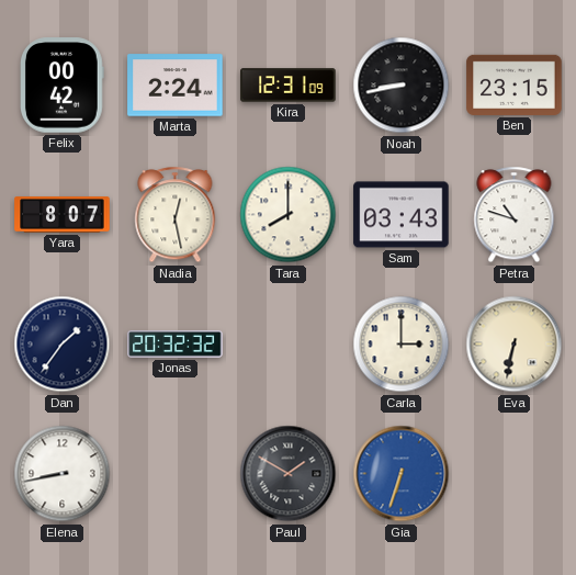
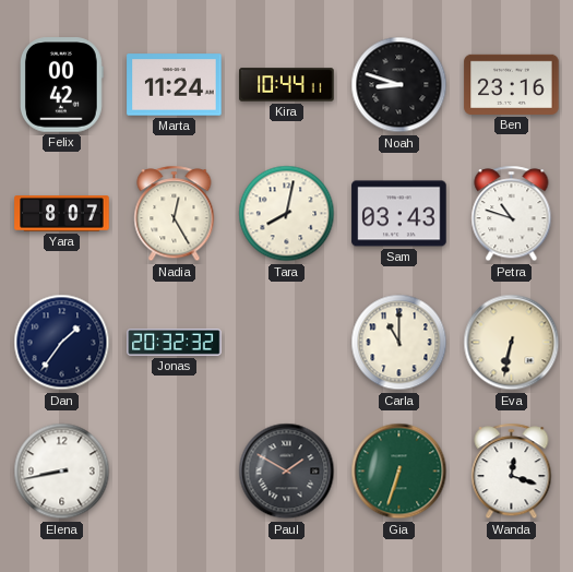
Marta: 2:24 -> 11:24
Kira: 12:31 -> 10:44
Noah: 8:43 -> 8:48
Ben: 23:15 -> 23:16
Nadia: 12:28 -> 12:25
Tara: 8:00 -> 8:02
Carla: 3:00 -> 11:00
Gia dial: blue -> green
Wanda: none -> 12:18
